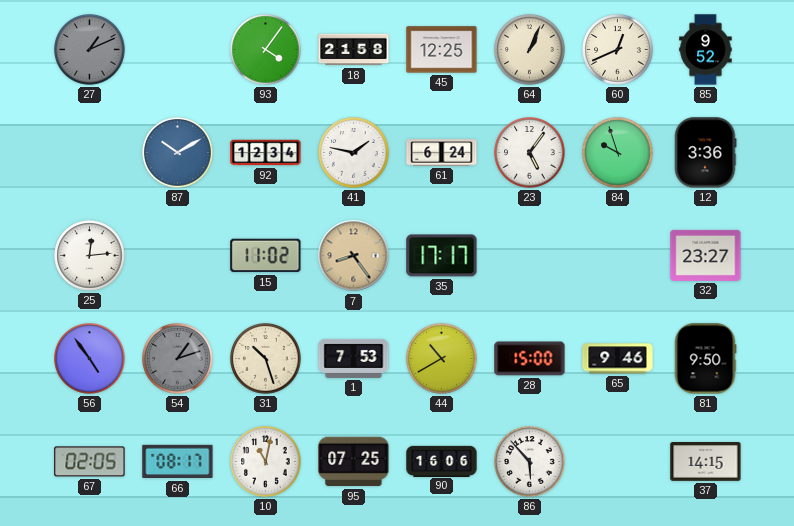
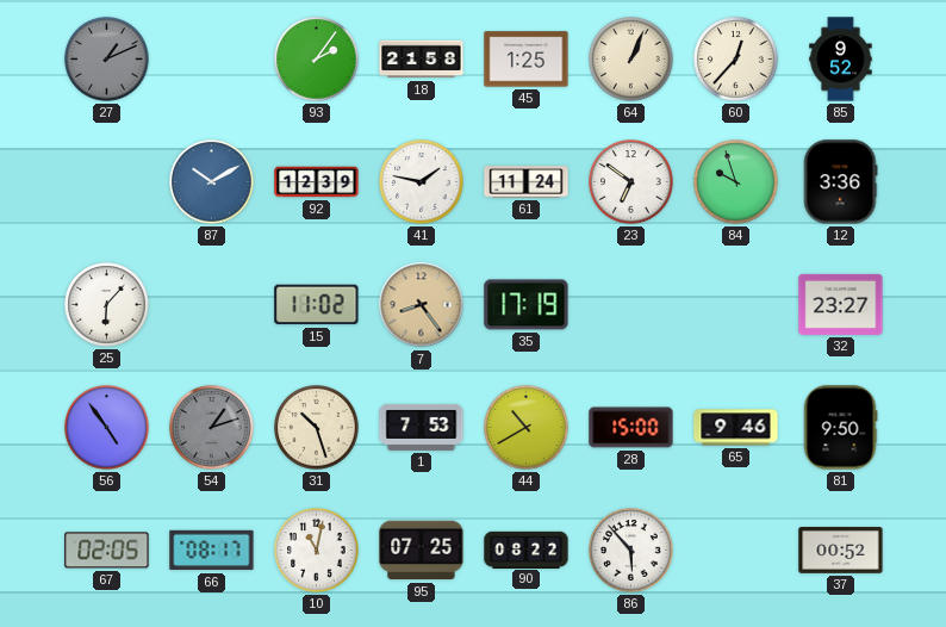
93: 4:06 -> 2:06
45: 12:25 -> 1:25
60: 12:41 -> 12:37
92: 12:34 -> 12:39
61: 6:24 -> 11:24
23: 5:06 -> 6:51
25: 12:14 -> 6:07
35: 17:17 -> 17:19
90: 16:06 -> 08:22
37: 14:15 -> 00:52
